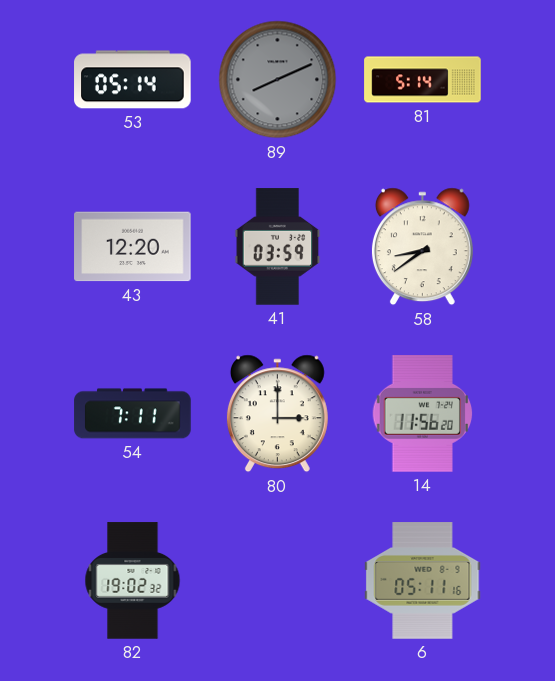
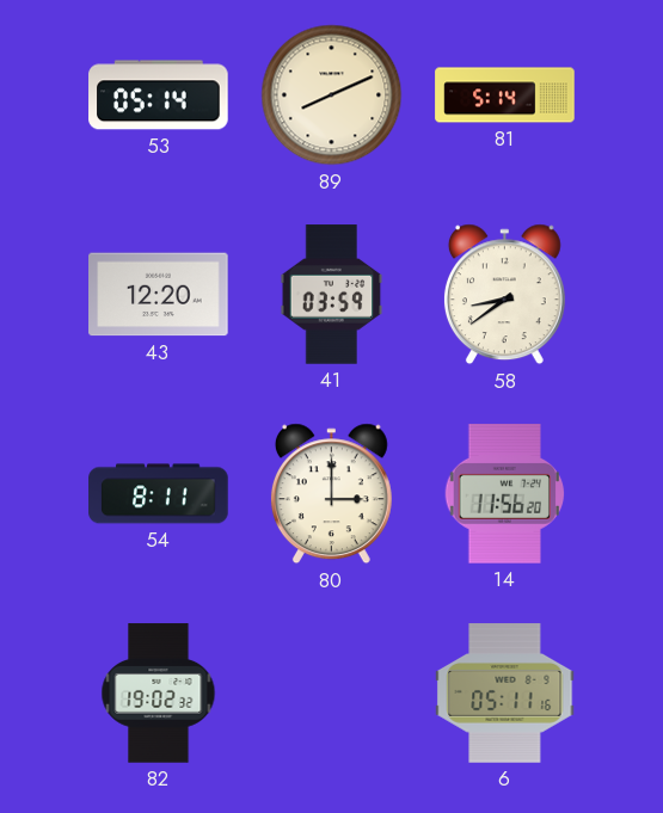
89 dial: grey -> cream
54: 7:11 -> 8:11
